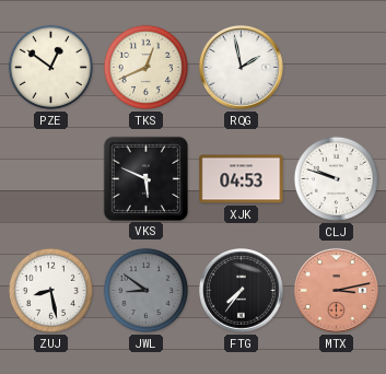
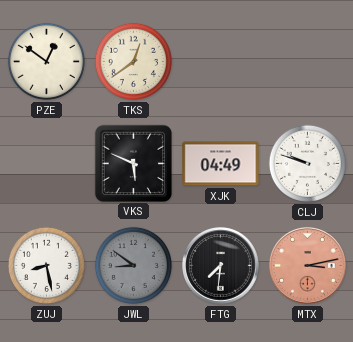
TKS: 12:41 -> 12:39
RQG: 1:58 -> none
XJK: 04:53 -> 04:49
FTG: 7:36 -> 7:31
